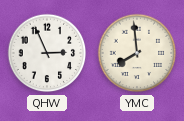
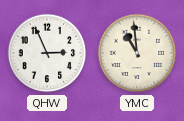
YMC: 7:59 -> 10:59
